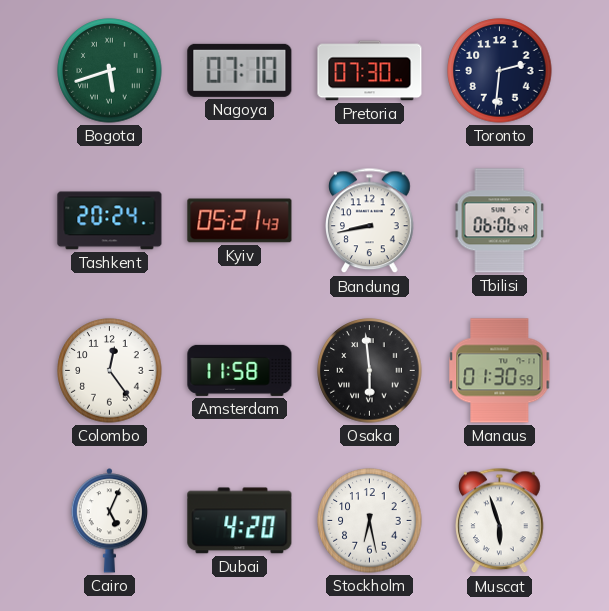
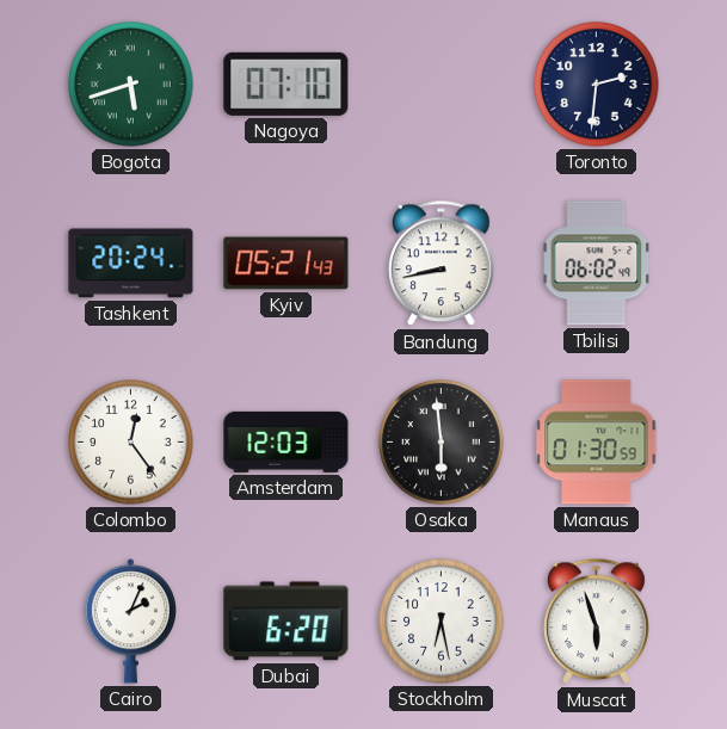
Pretoria: 07:30 -> none
Tbilisi: 06:06 -> 06:02
Amsterdam: 11:58 -> 12:03
Cairo: 5:04 -> 2:04
Dubai: 4:20 -> 6:20
